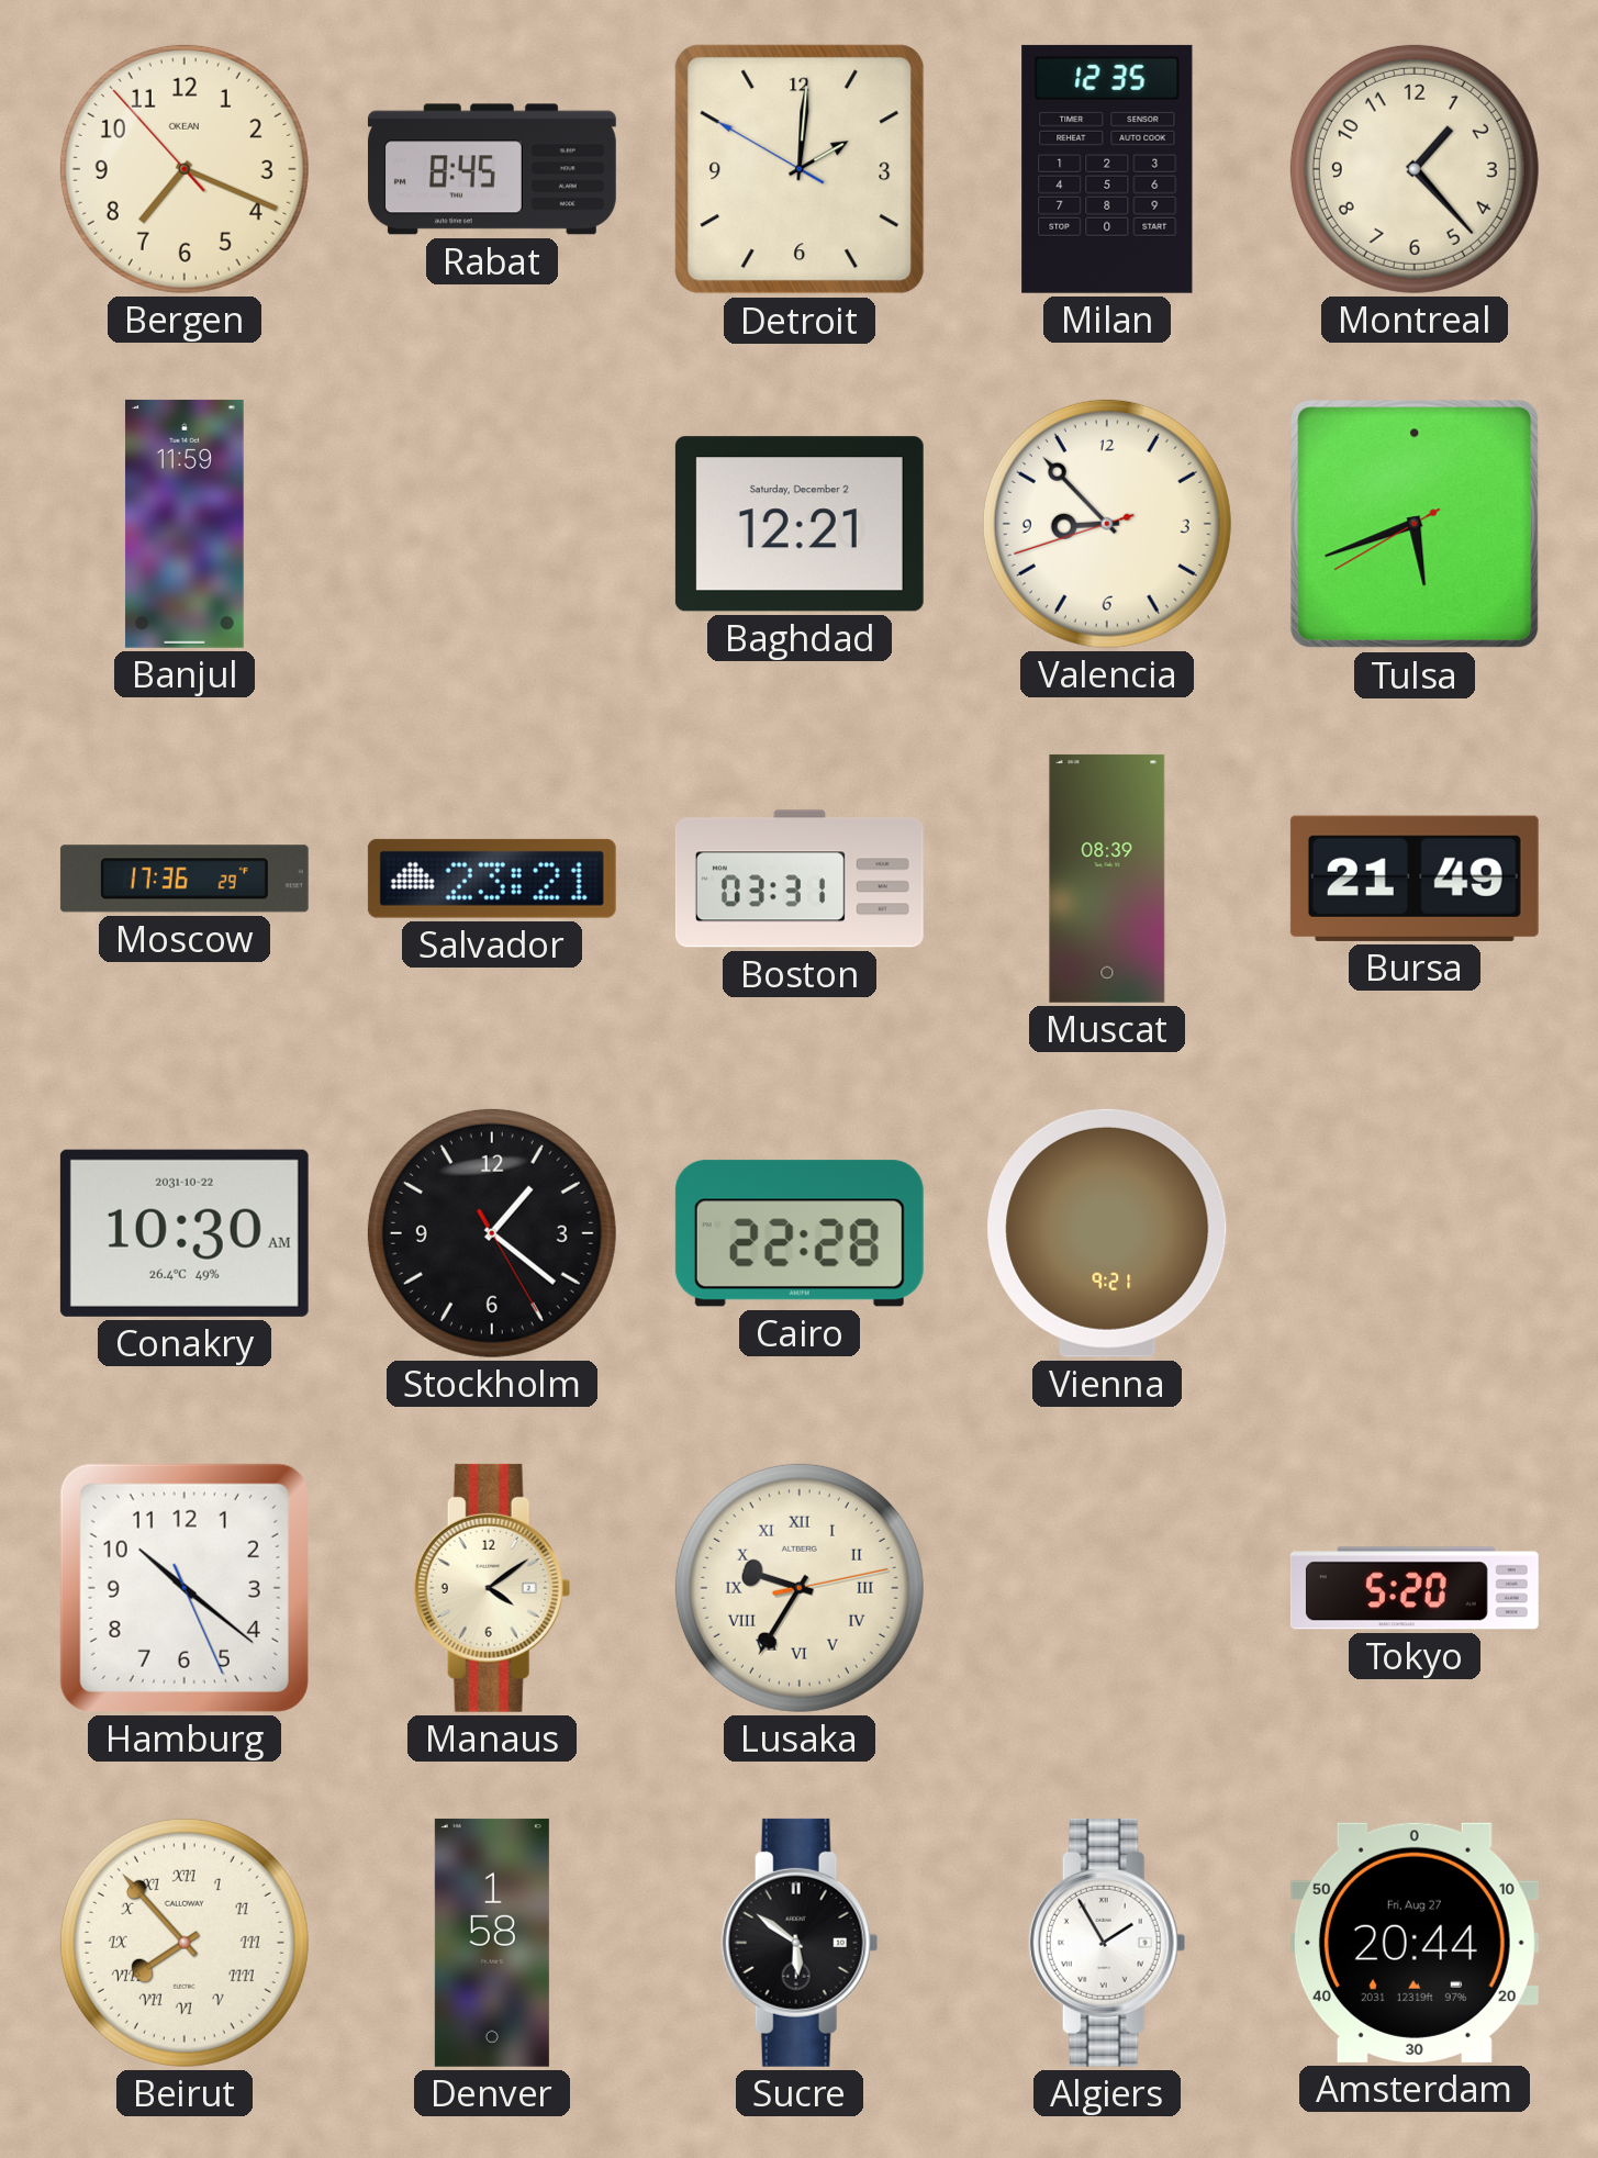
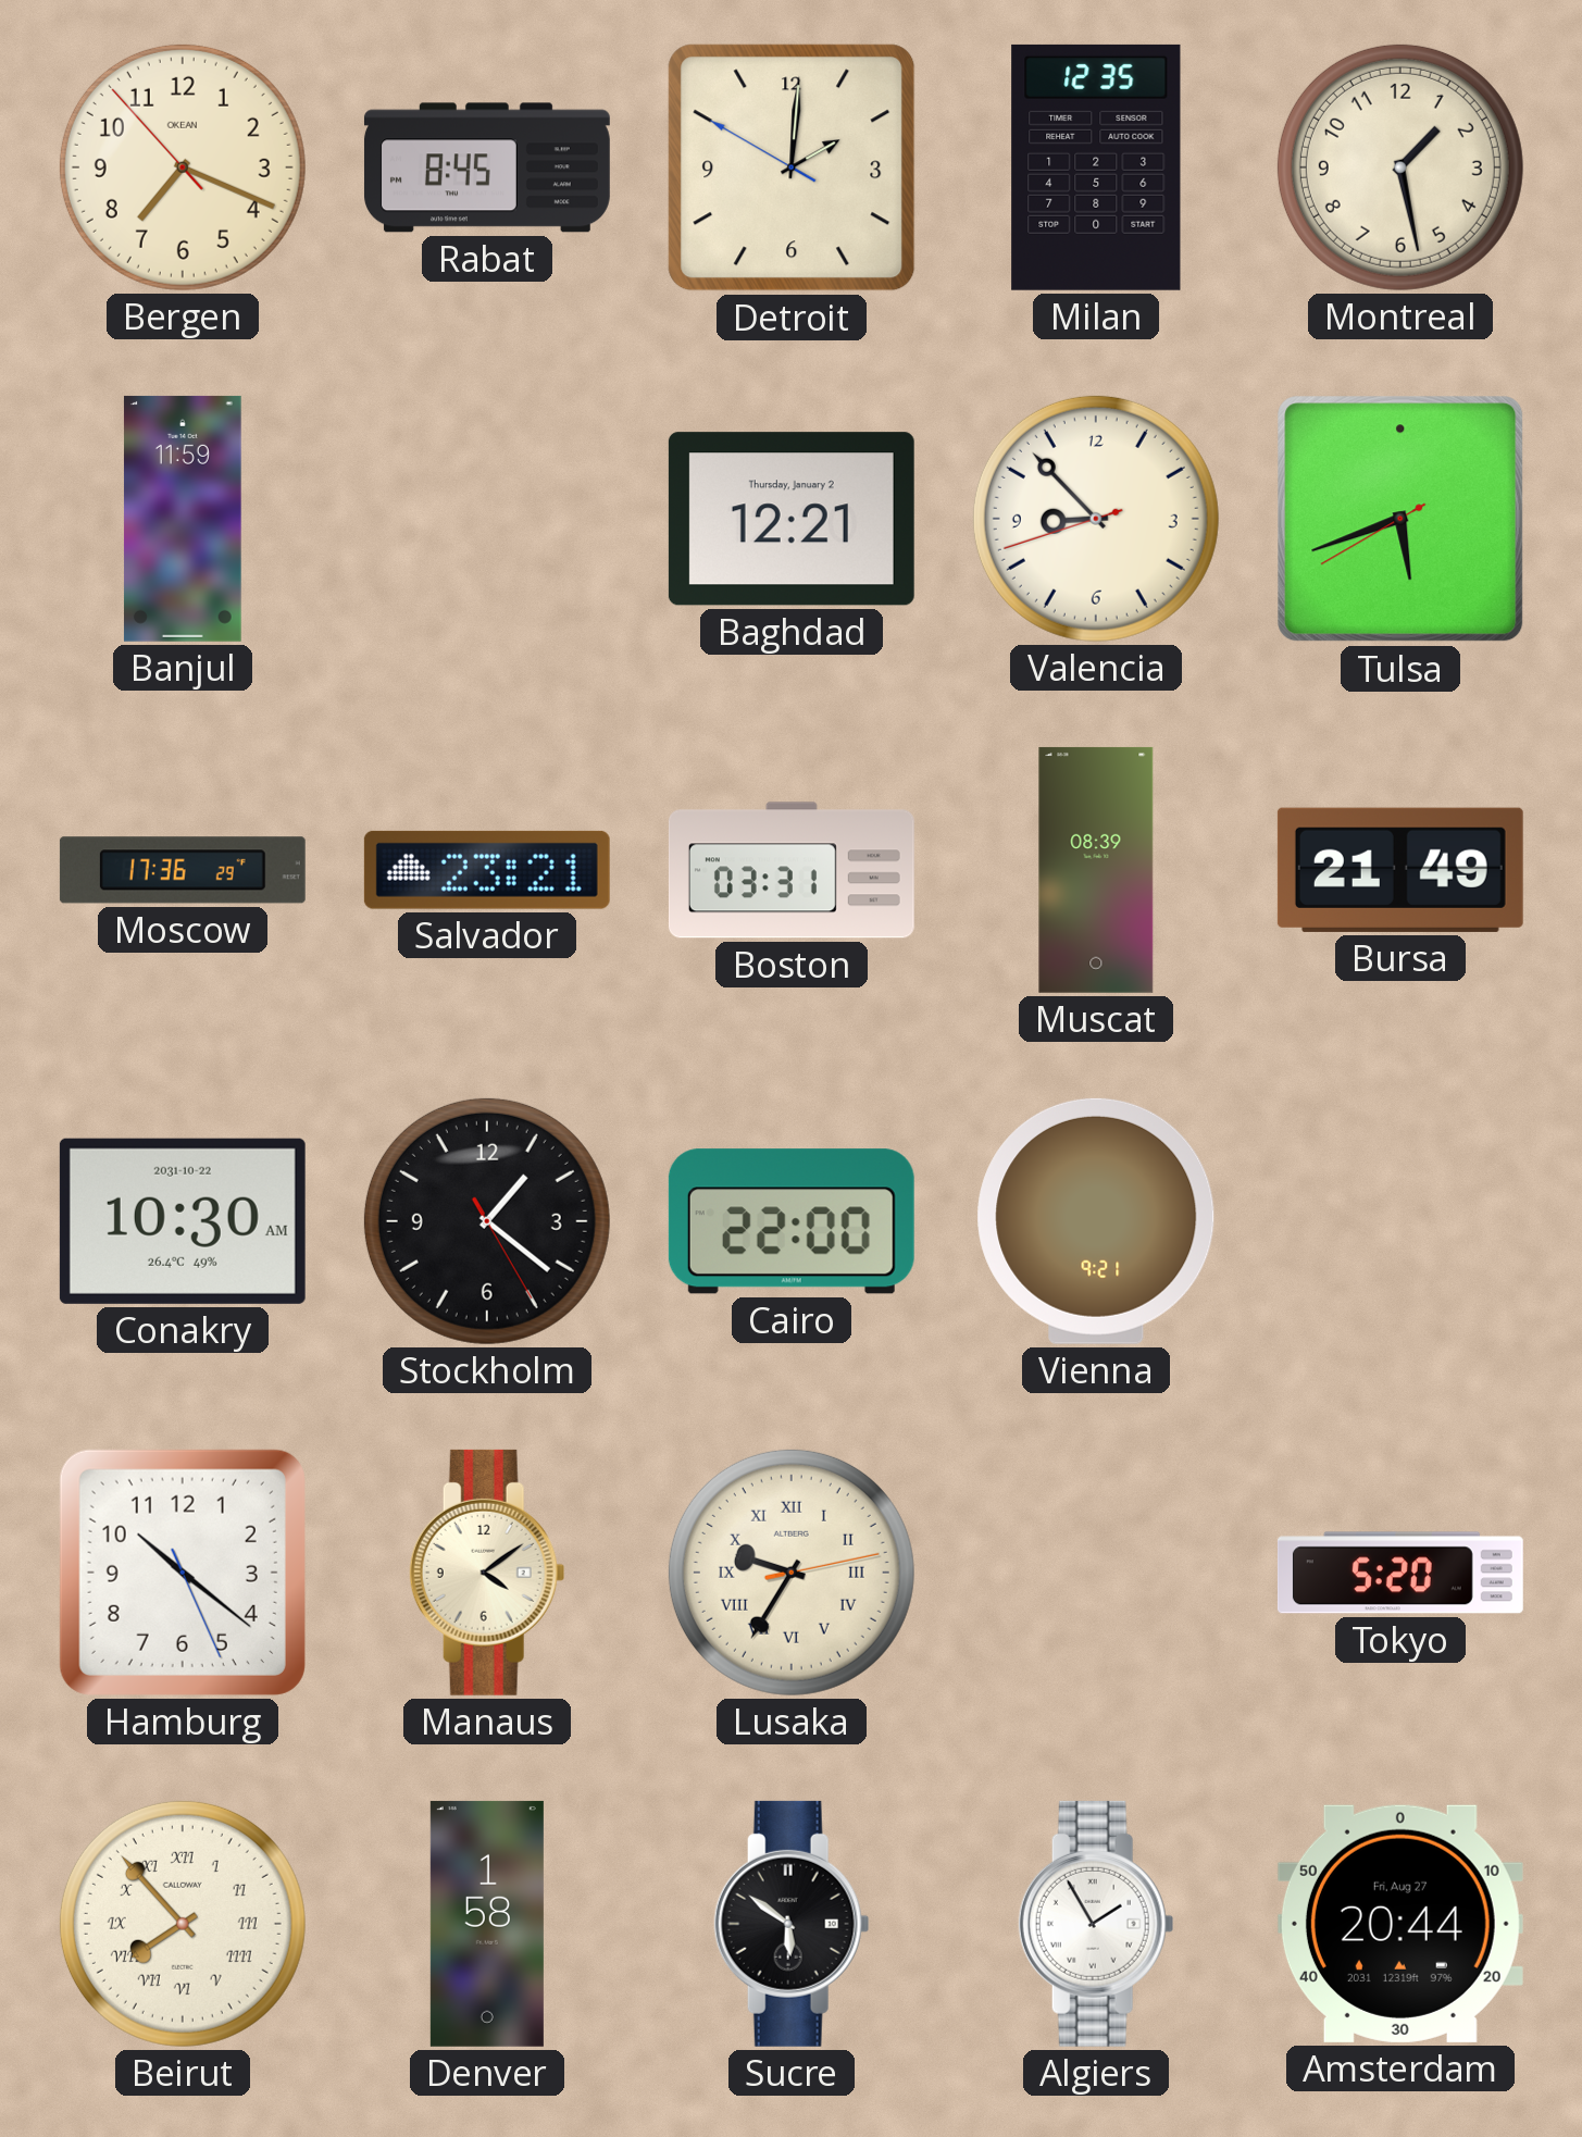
Montreal: 1:23 -> 1:28
Baghdad date: Saturday, December 2 -> Thursday, January 2
Cairo: 22:28 -> 22:00
